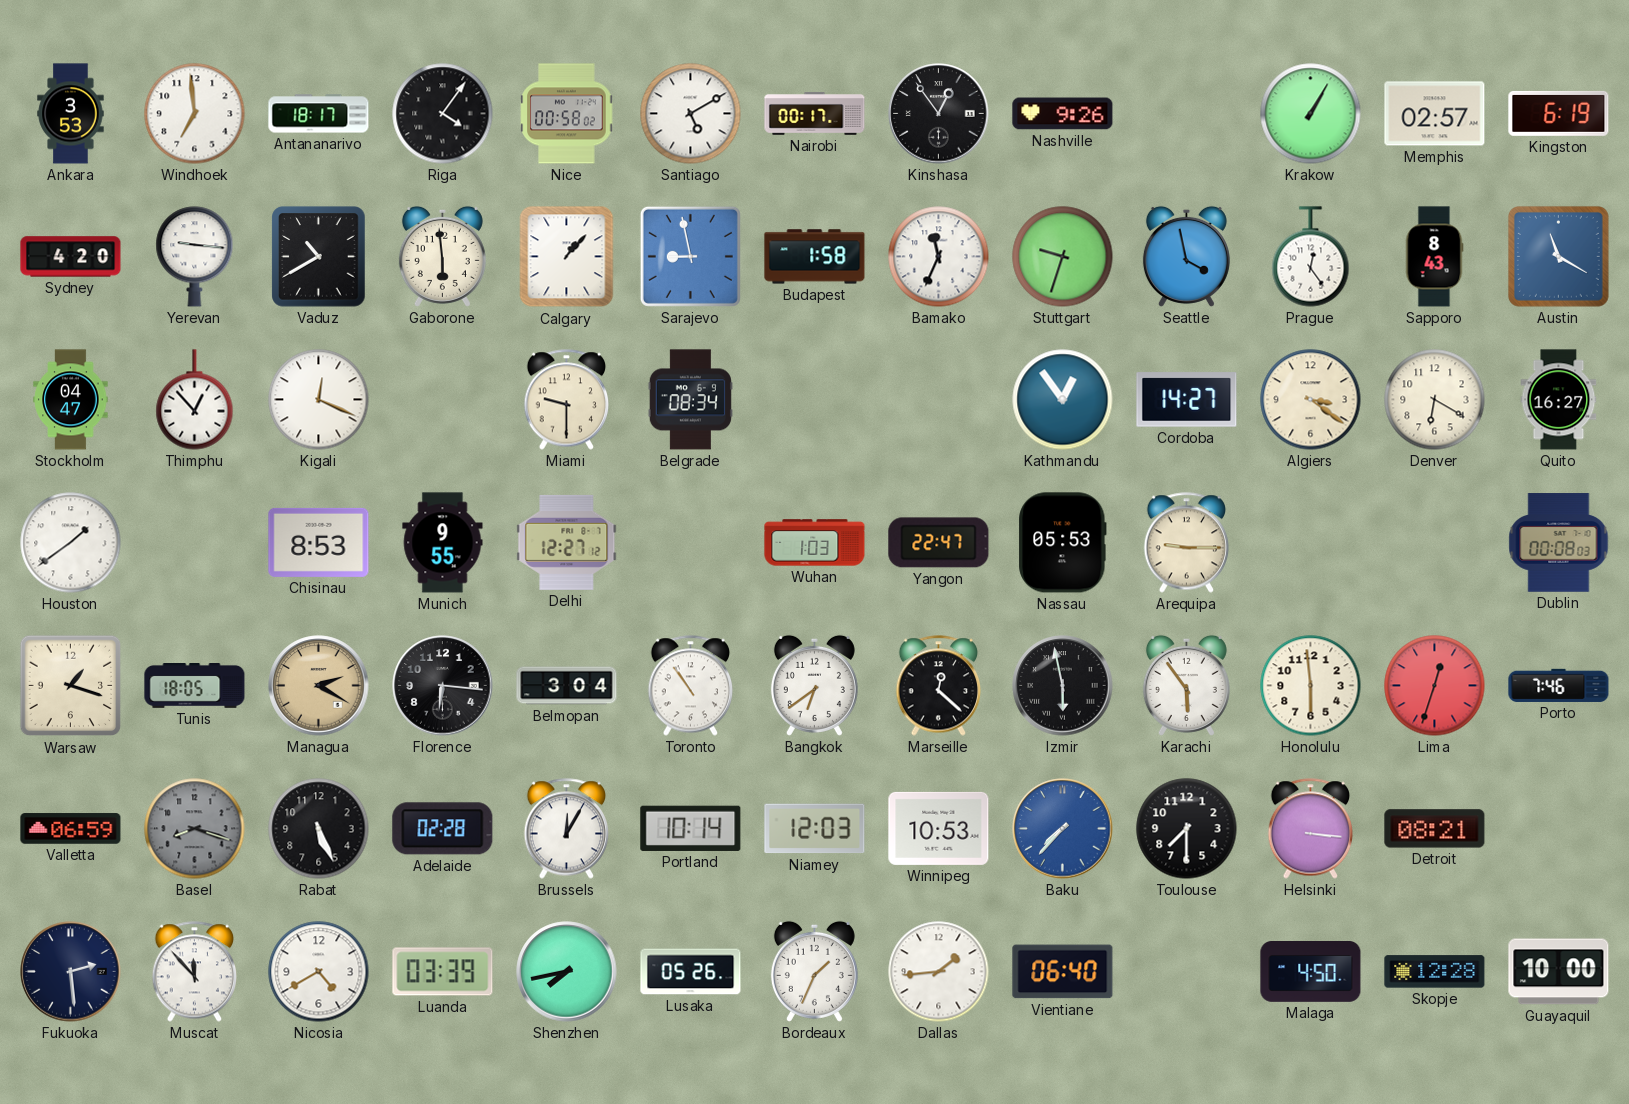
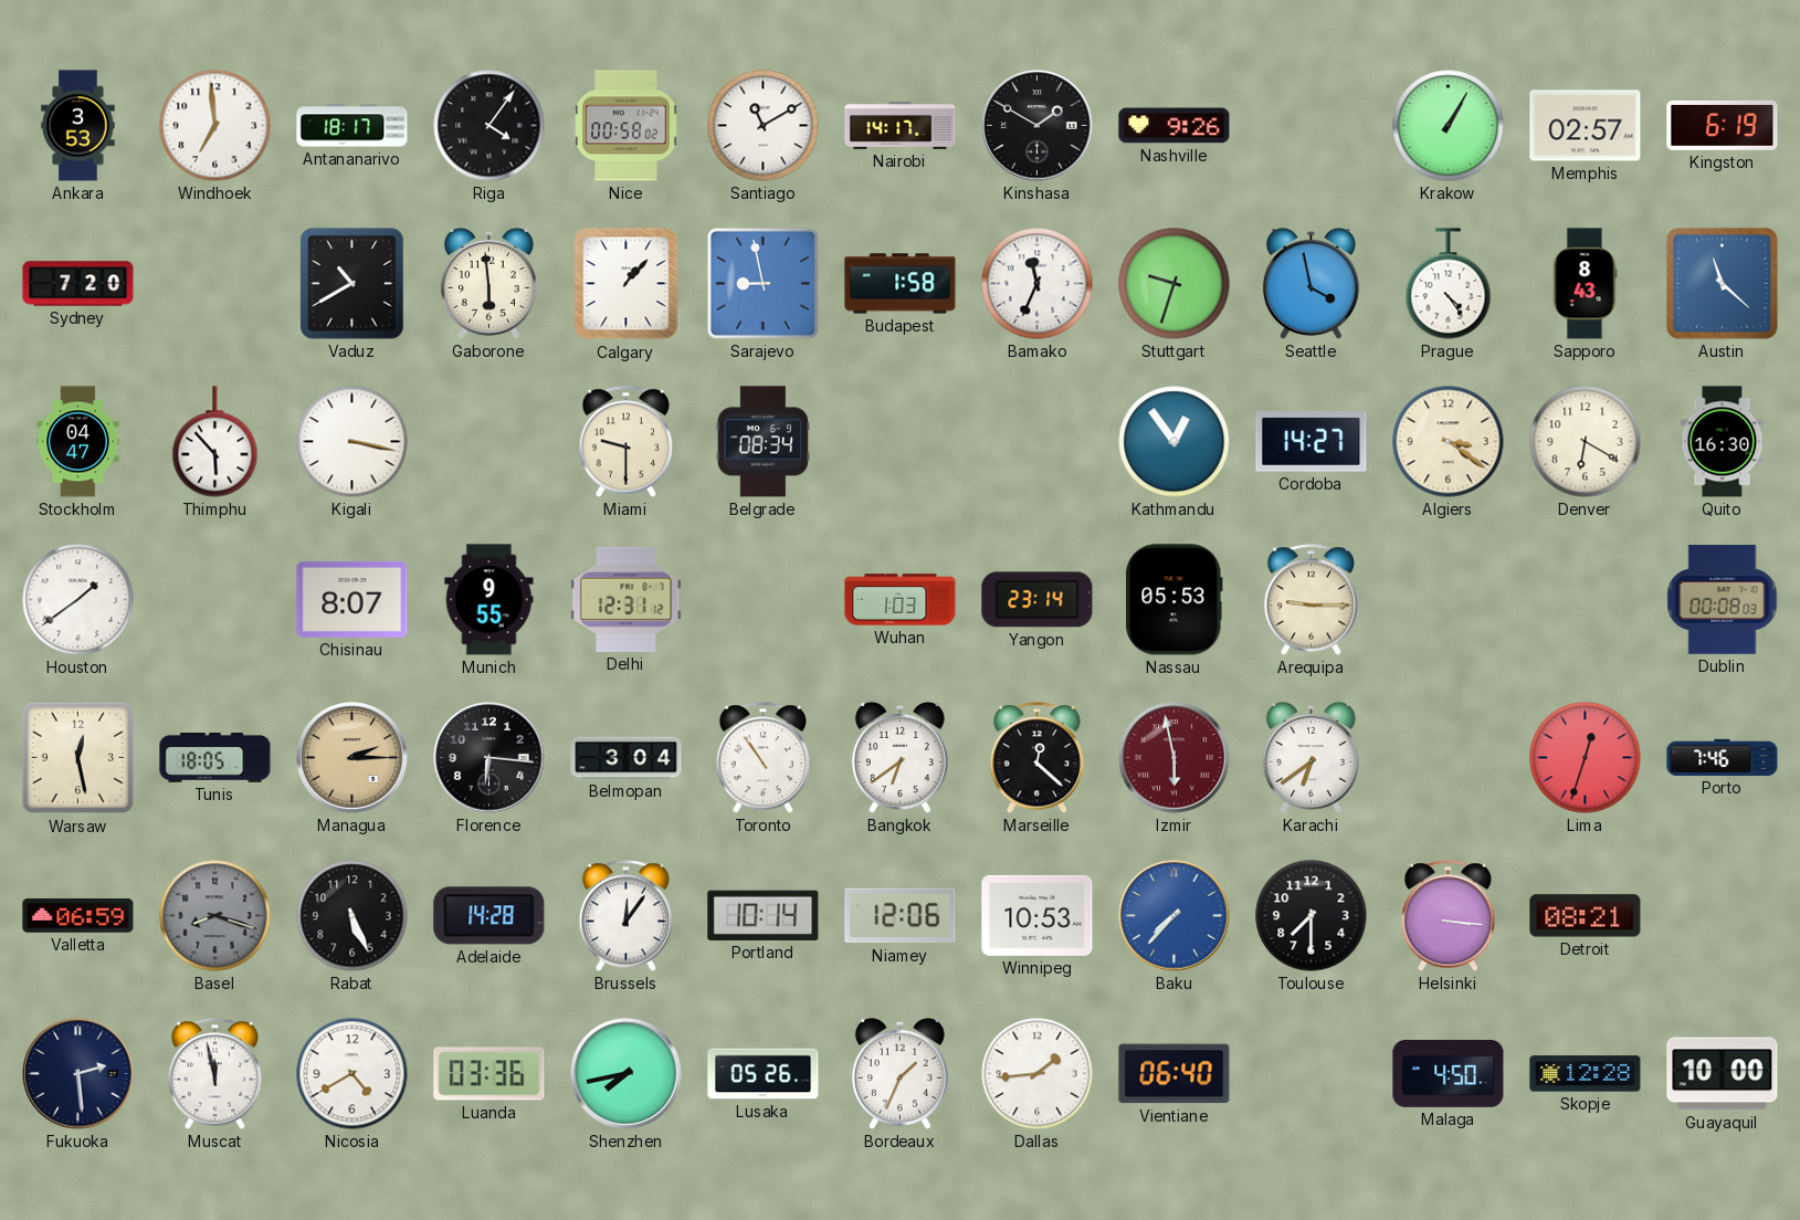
Santiago: 5:10 -> 11:10
Nairobi: 00:17 -> 14:17
Kinshasa: 12:54 -> 1:50
Sydney: 4:20 -> 7:20
Yerevan: 9:16 -> none
Prague: 12:24 -> 4:24
Austin: 11:20 -> 11:22
Thimphu: 12:53 -> 5:53
Kigali: 12:19 -> 3:17
Quito: 16:27 -> 16:30
Chisinau: 8:53 -> 8:07
Delhi: 12:27 -> 12:31
Yangon: 22:47 -> 23:14
Warsaw: 1:18 -> 12:28
Managua: 2:20 -> 2:15
Izmir dial: black -> burgundy
Karachi: 5:54 -> 6:39
Honolulu: 5:59 -> none
Adelaide: 02:28 -> 14:28
Brussels: 12:05 -> 12:06
Niamey: 12:03 -> 12:06
Muscat: 11:53 -> 11:58
Luanda: 03:39 -> 03:36
